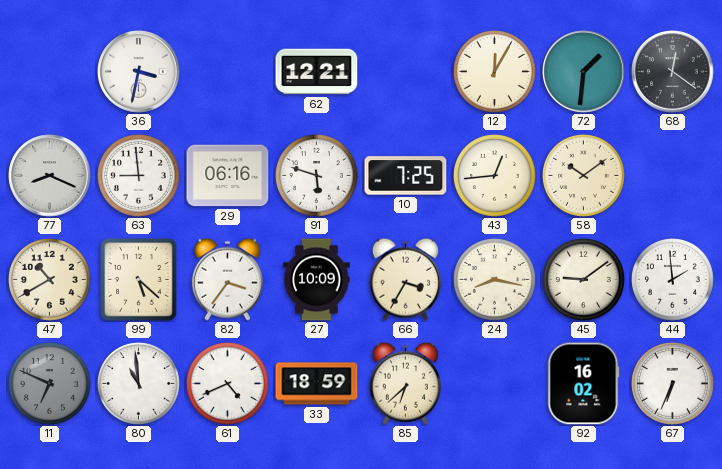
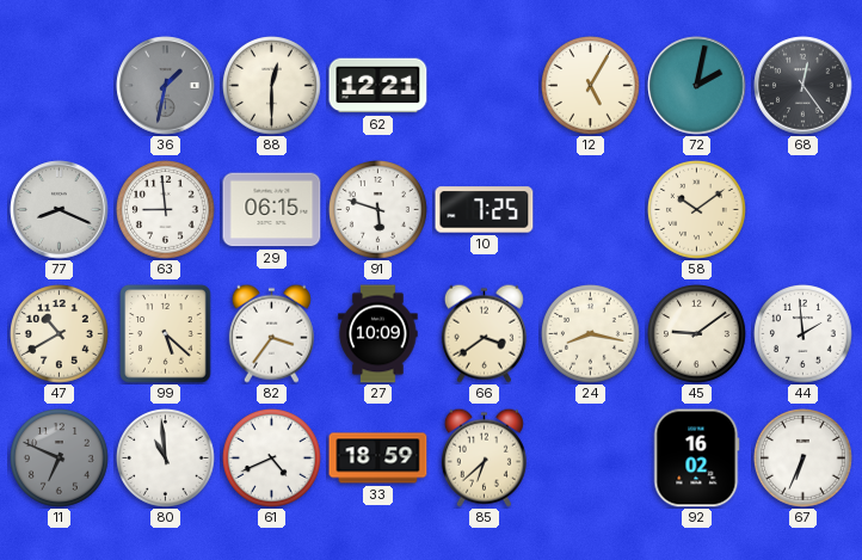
36: 3:32 -> 1:32
36 dial: white -> grey
88: none -> 12:30
12: 12:05 -> 5:05
72: 1:31 -> 2:02
68: 12:21 -> 12:24
29: 06:16 -> 06:15
43: 12:44 -> none
66: 3:35 -> 3:39
